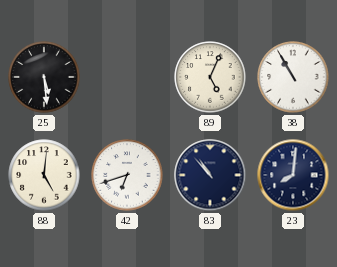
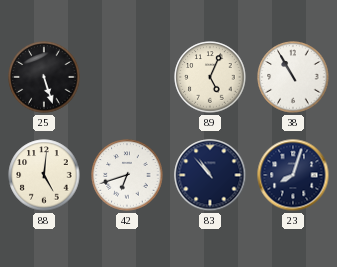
25: 5:29 -> 5:27
23: 8:01 -> 8:03
